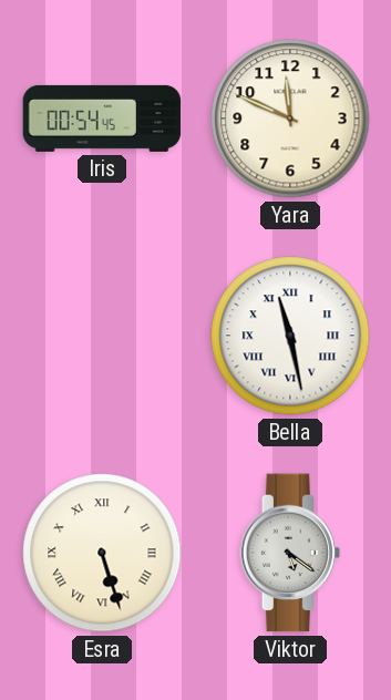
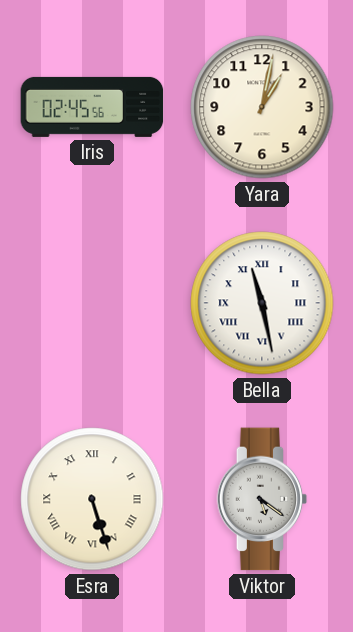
Iris: 00:54 -> 02:45
Yara: 11:49 -> 1:02
